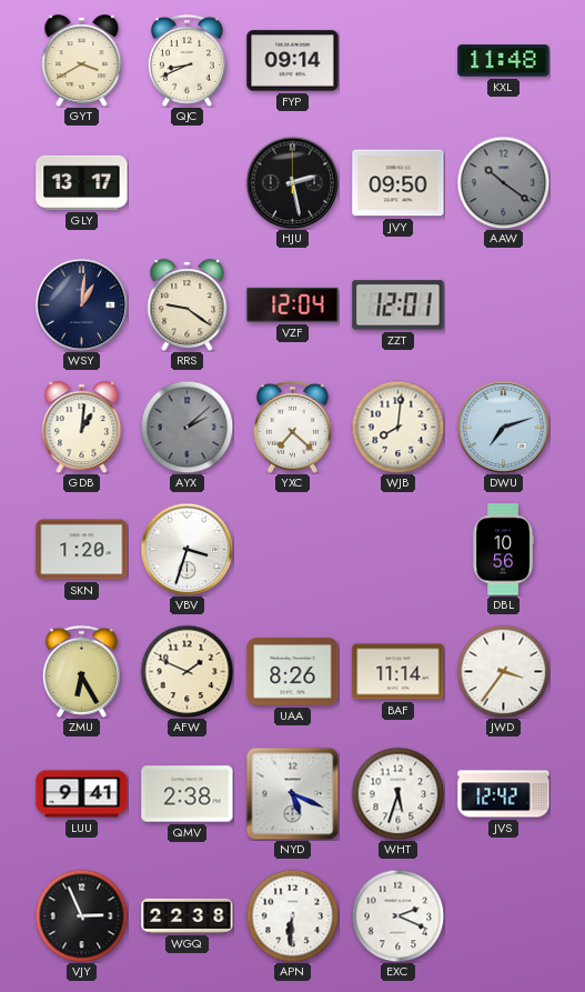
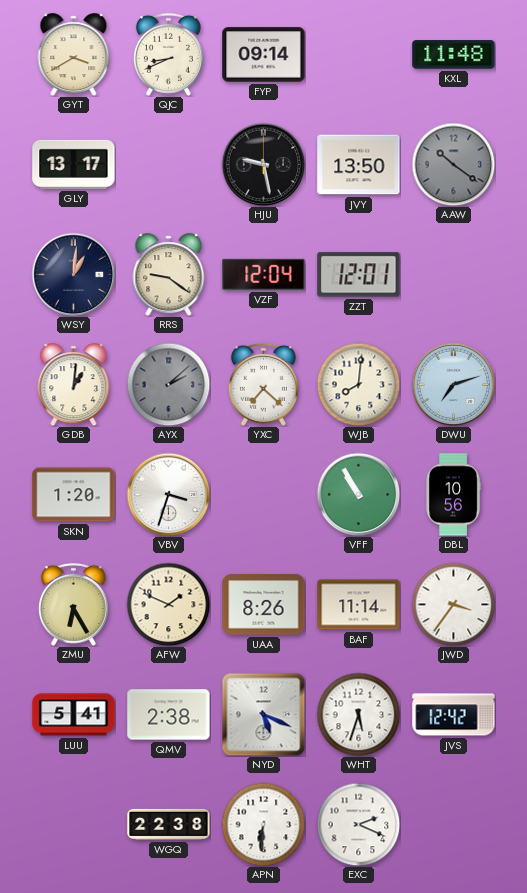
HJU: 2:28 -> 9:28
JVY: 09:50 -> 13:50
VFF: none -> 10:55
LUU: 9:41 -> 5:41
VJY: 2:56 -> none
